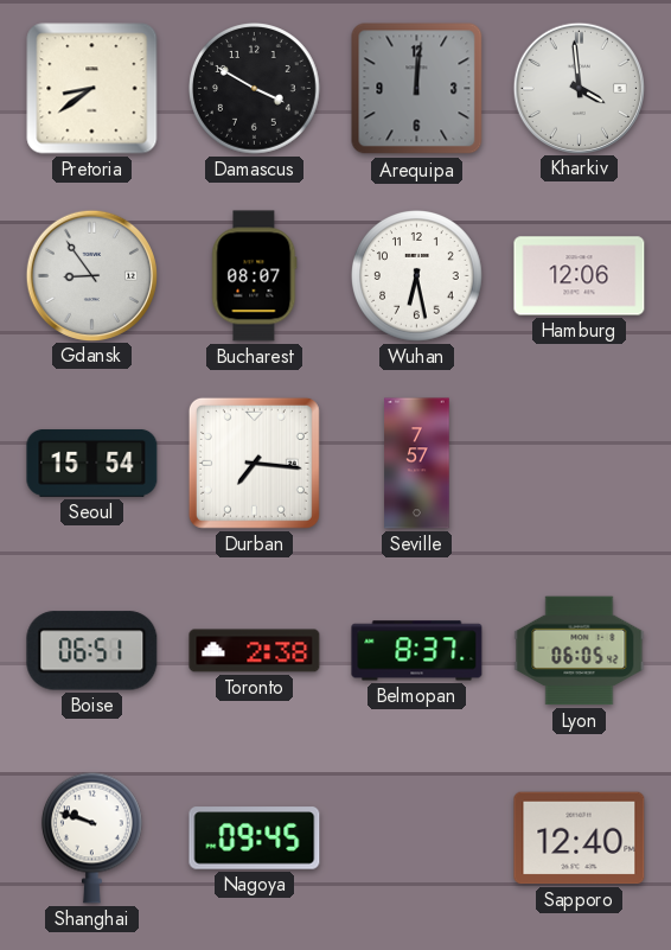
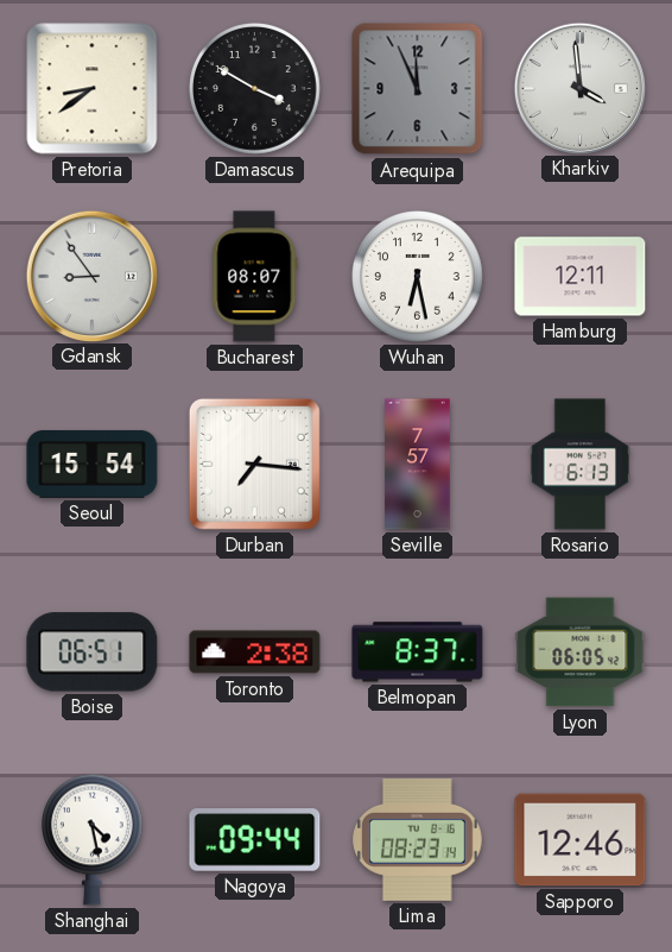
Arequipa: 12:01 -> 11:56
Hamburg: 12:06 -> 12:11
Rosario: none -> 6:13
Shanghai: 9:48 -> 4:28
Nagoya: 09:45 -> 09:44
Lima: none -> 08:23
Sapporo: 12:40 -> 12:46
